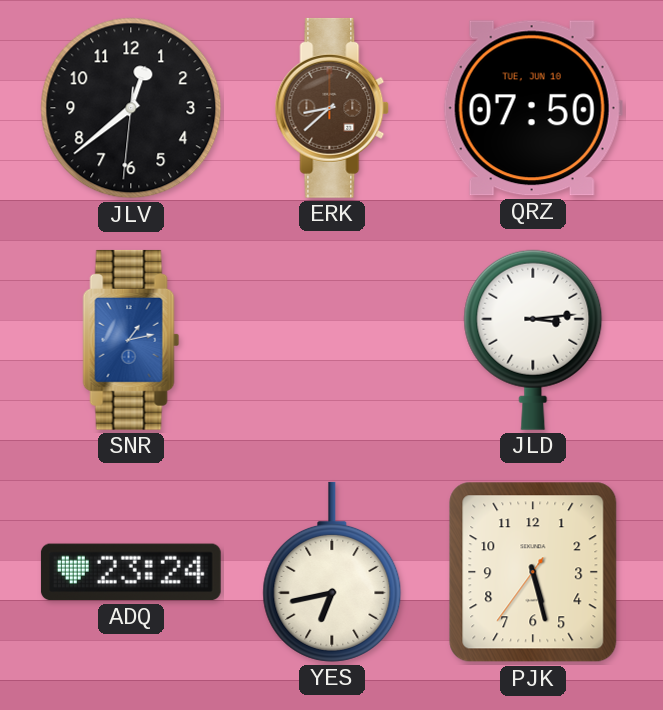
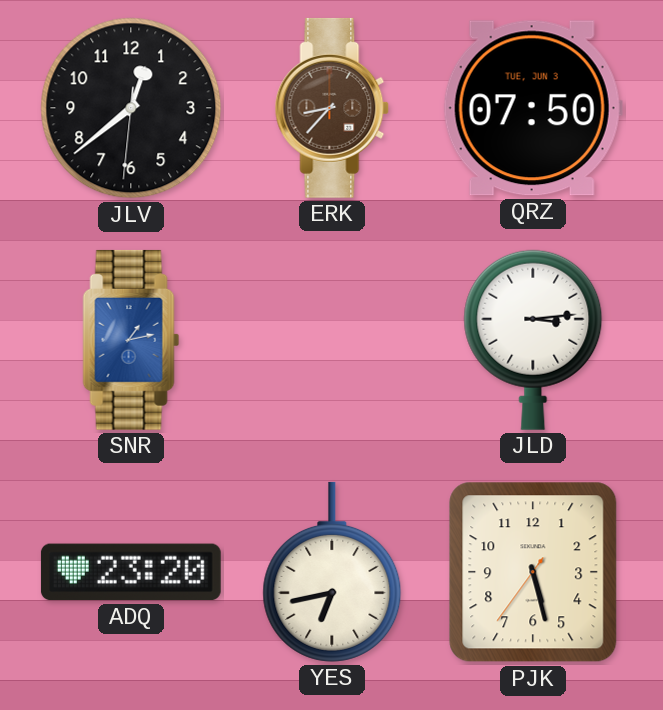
ERK: 8:38 -> 8:37
QRZ date: TUE, JUN 10 -> TUE, JUN 3
ADQ: 23:24 -> 23:20
